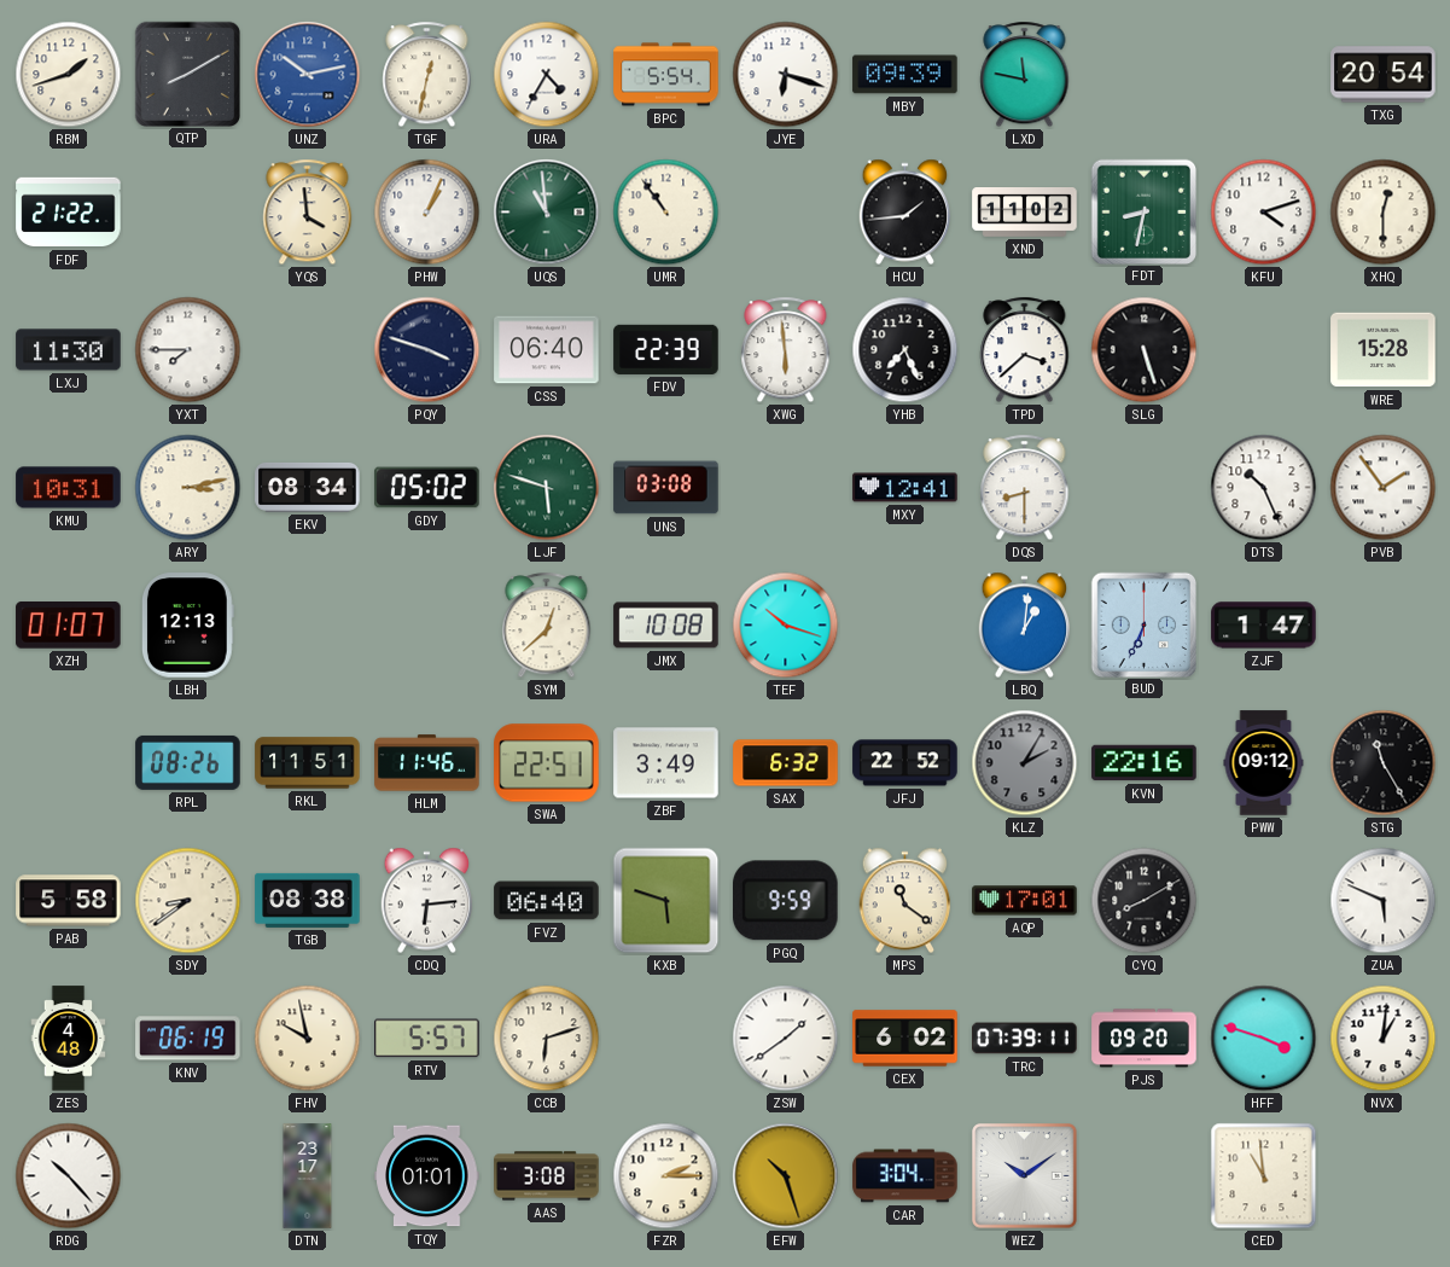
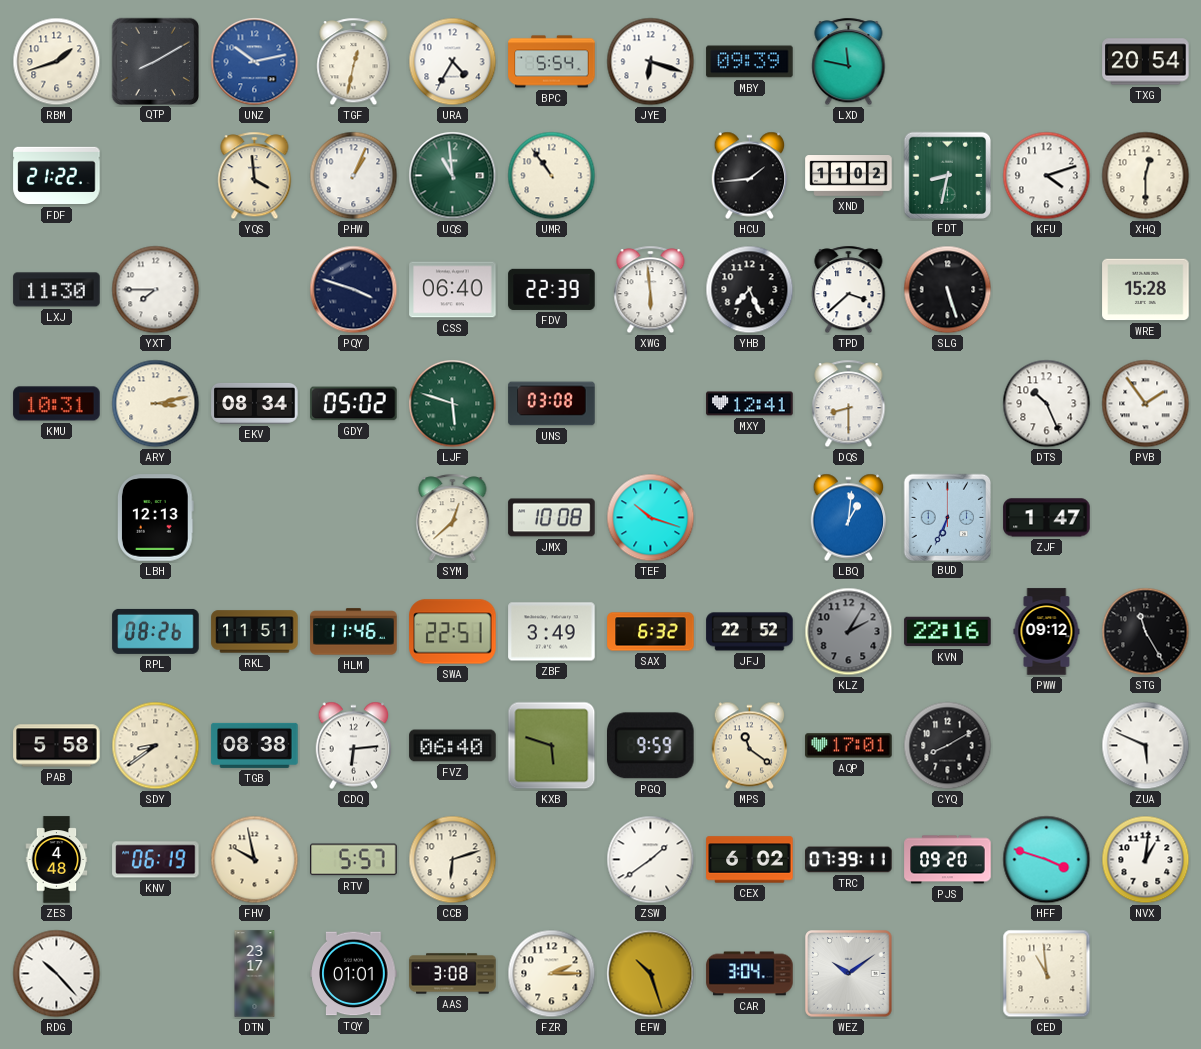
XZH: 01:07 -> none
